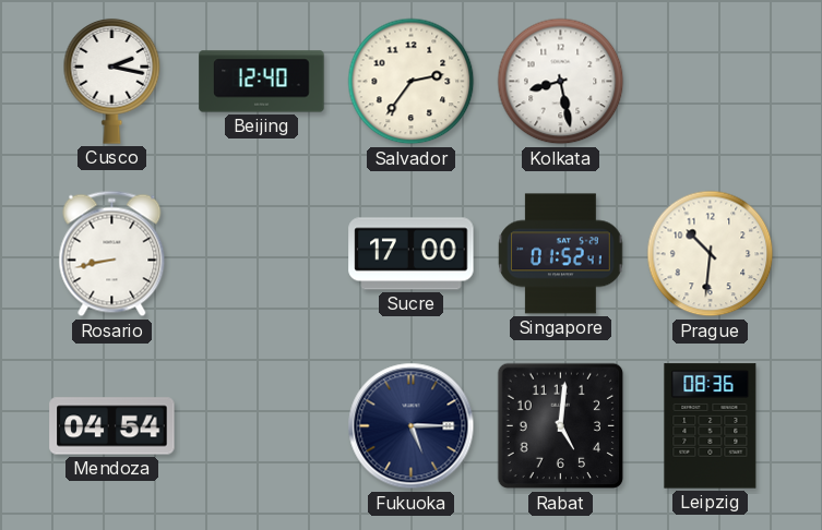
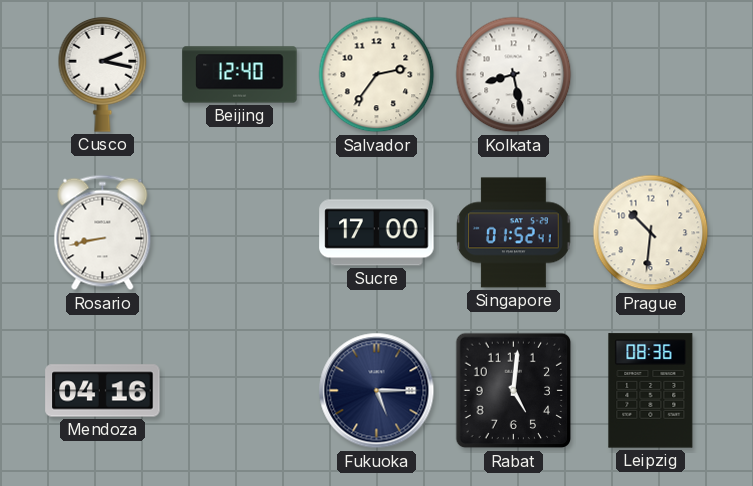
Mendoza: 04:54 -> 04:16
